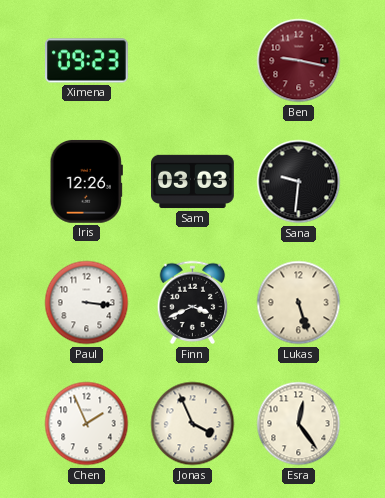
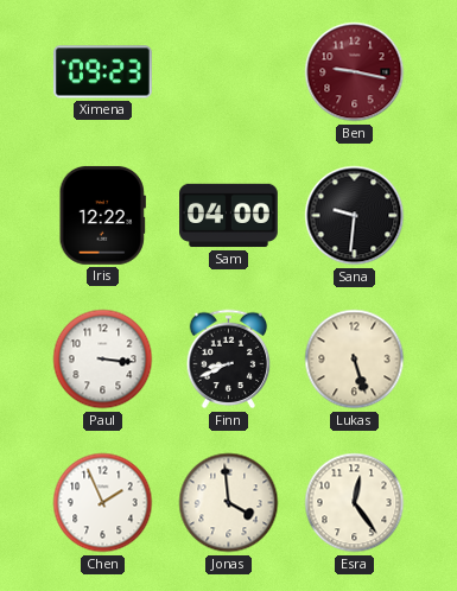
Iris: 12:26 -> 12:22
Sam: 03:03 -> 04:00
Finn: 3:41 -> 8:41
Jonas: 3:56 -> 3:59
